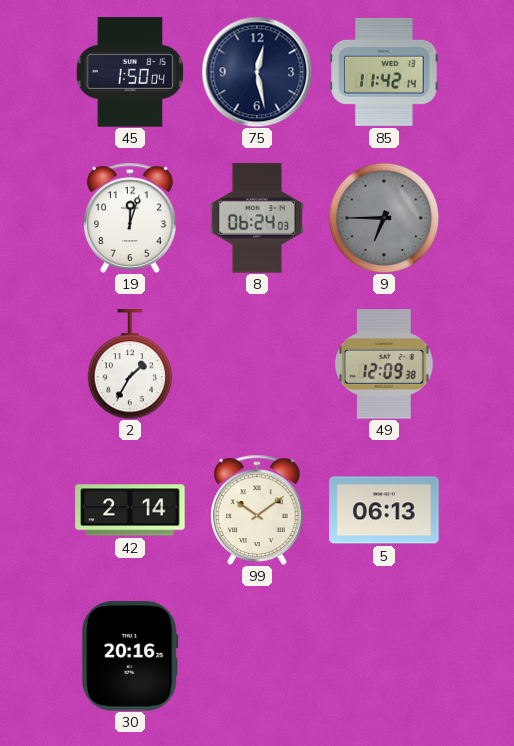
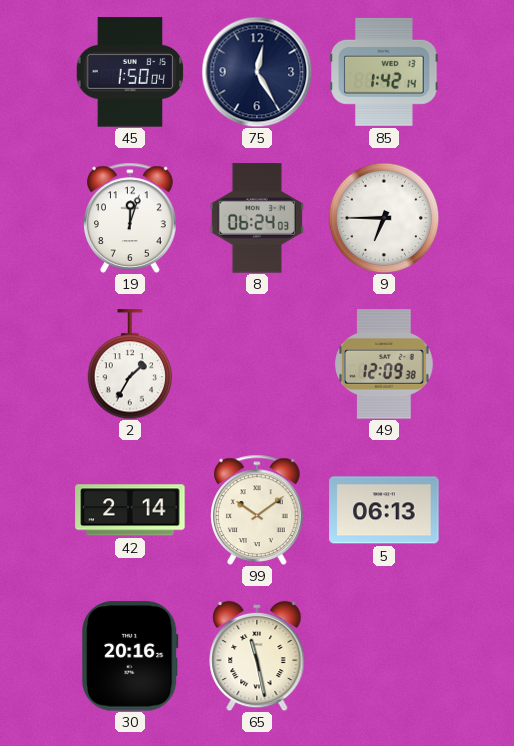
75: 12:28 -> 12:25
85: 11:42 -> 1:42
9 dial: grey -> white
65: none -> 11:28
